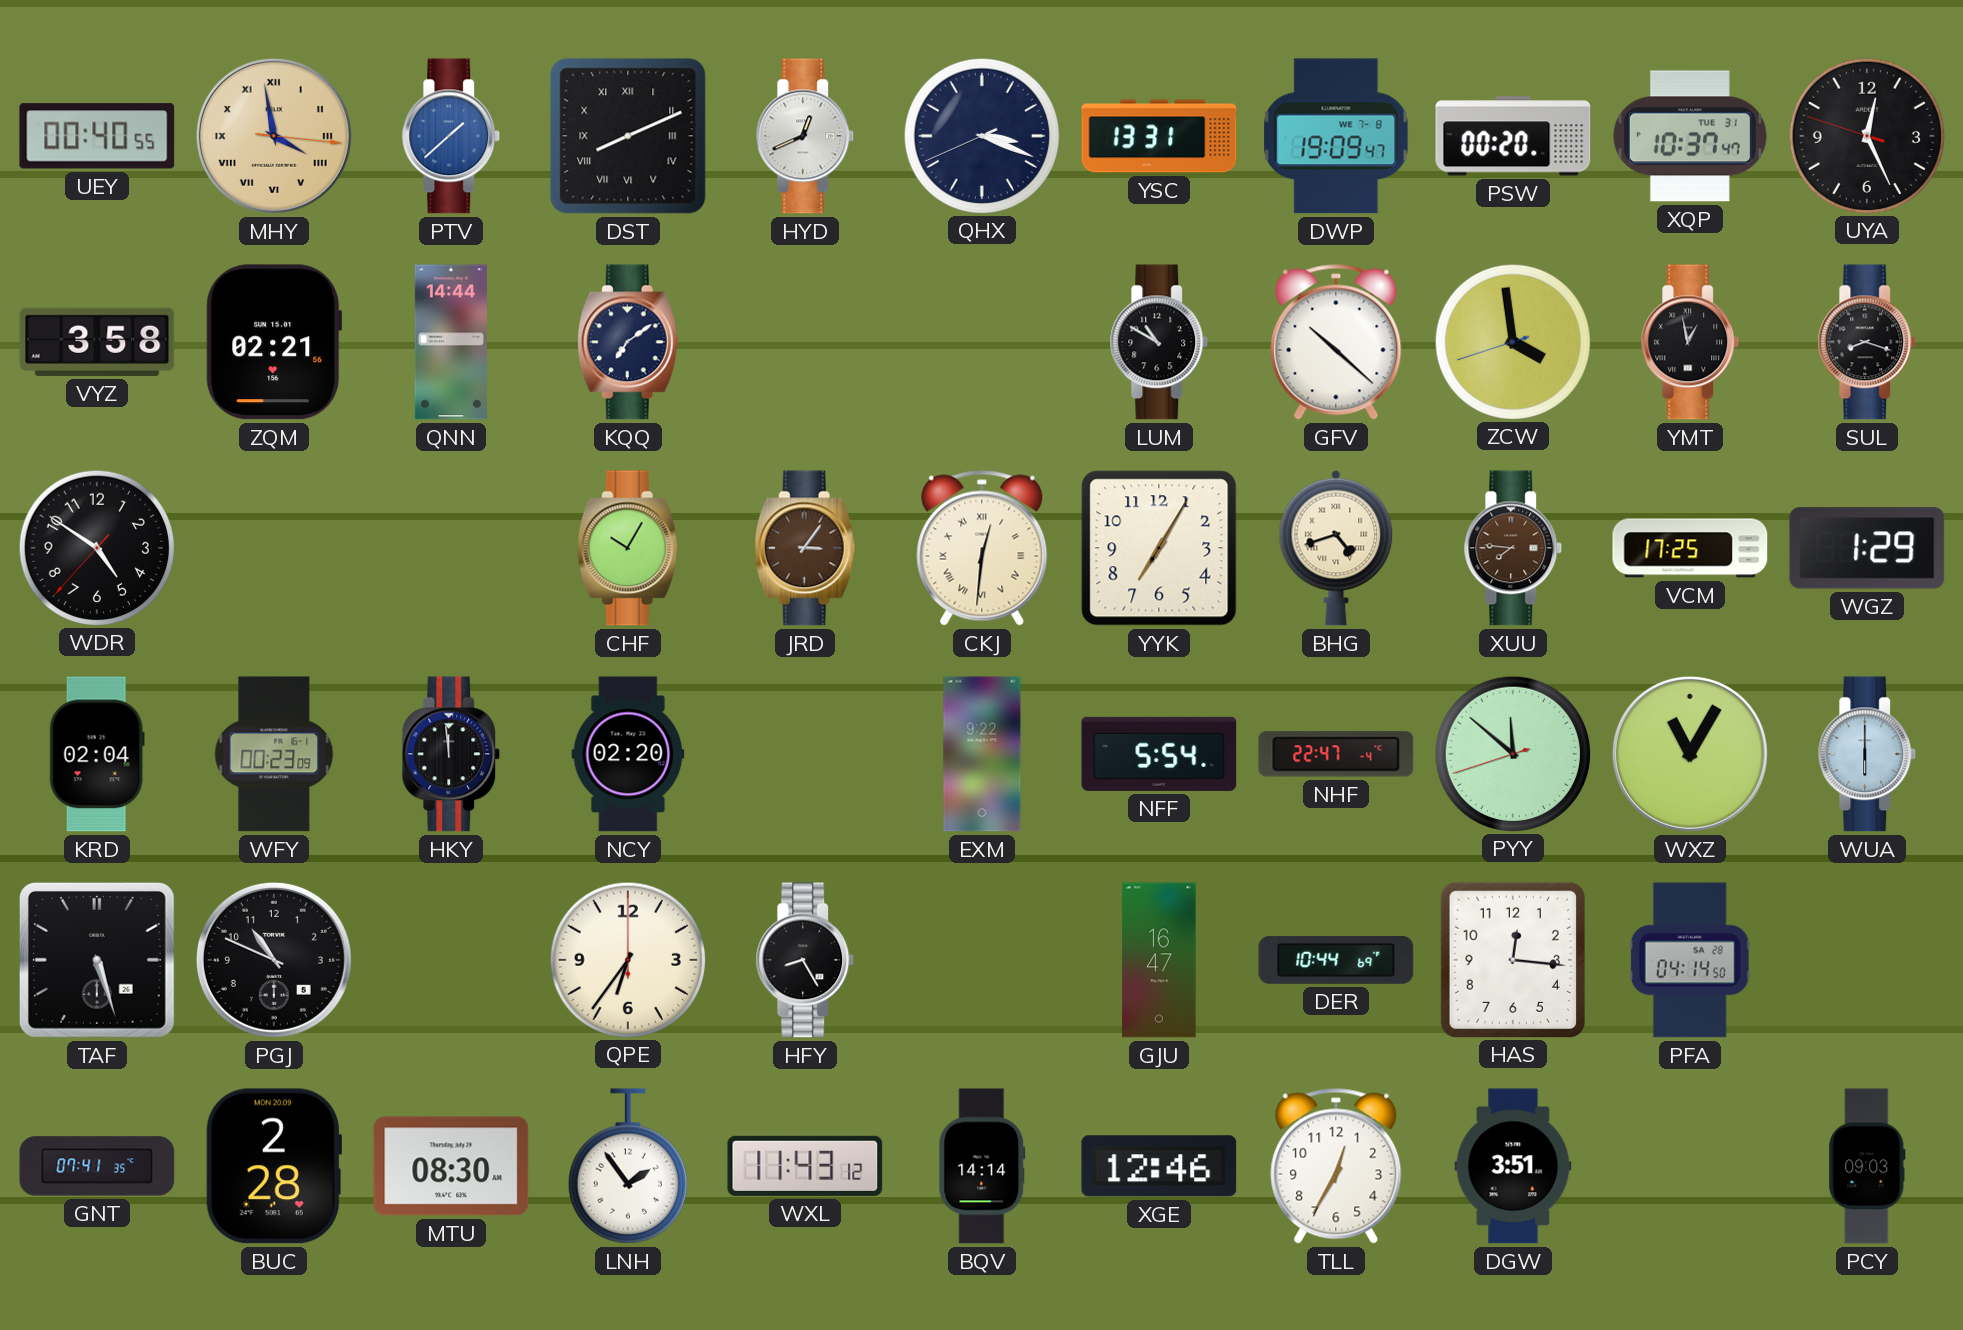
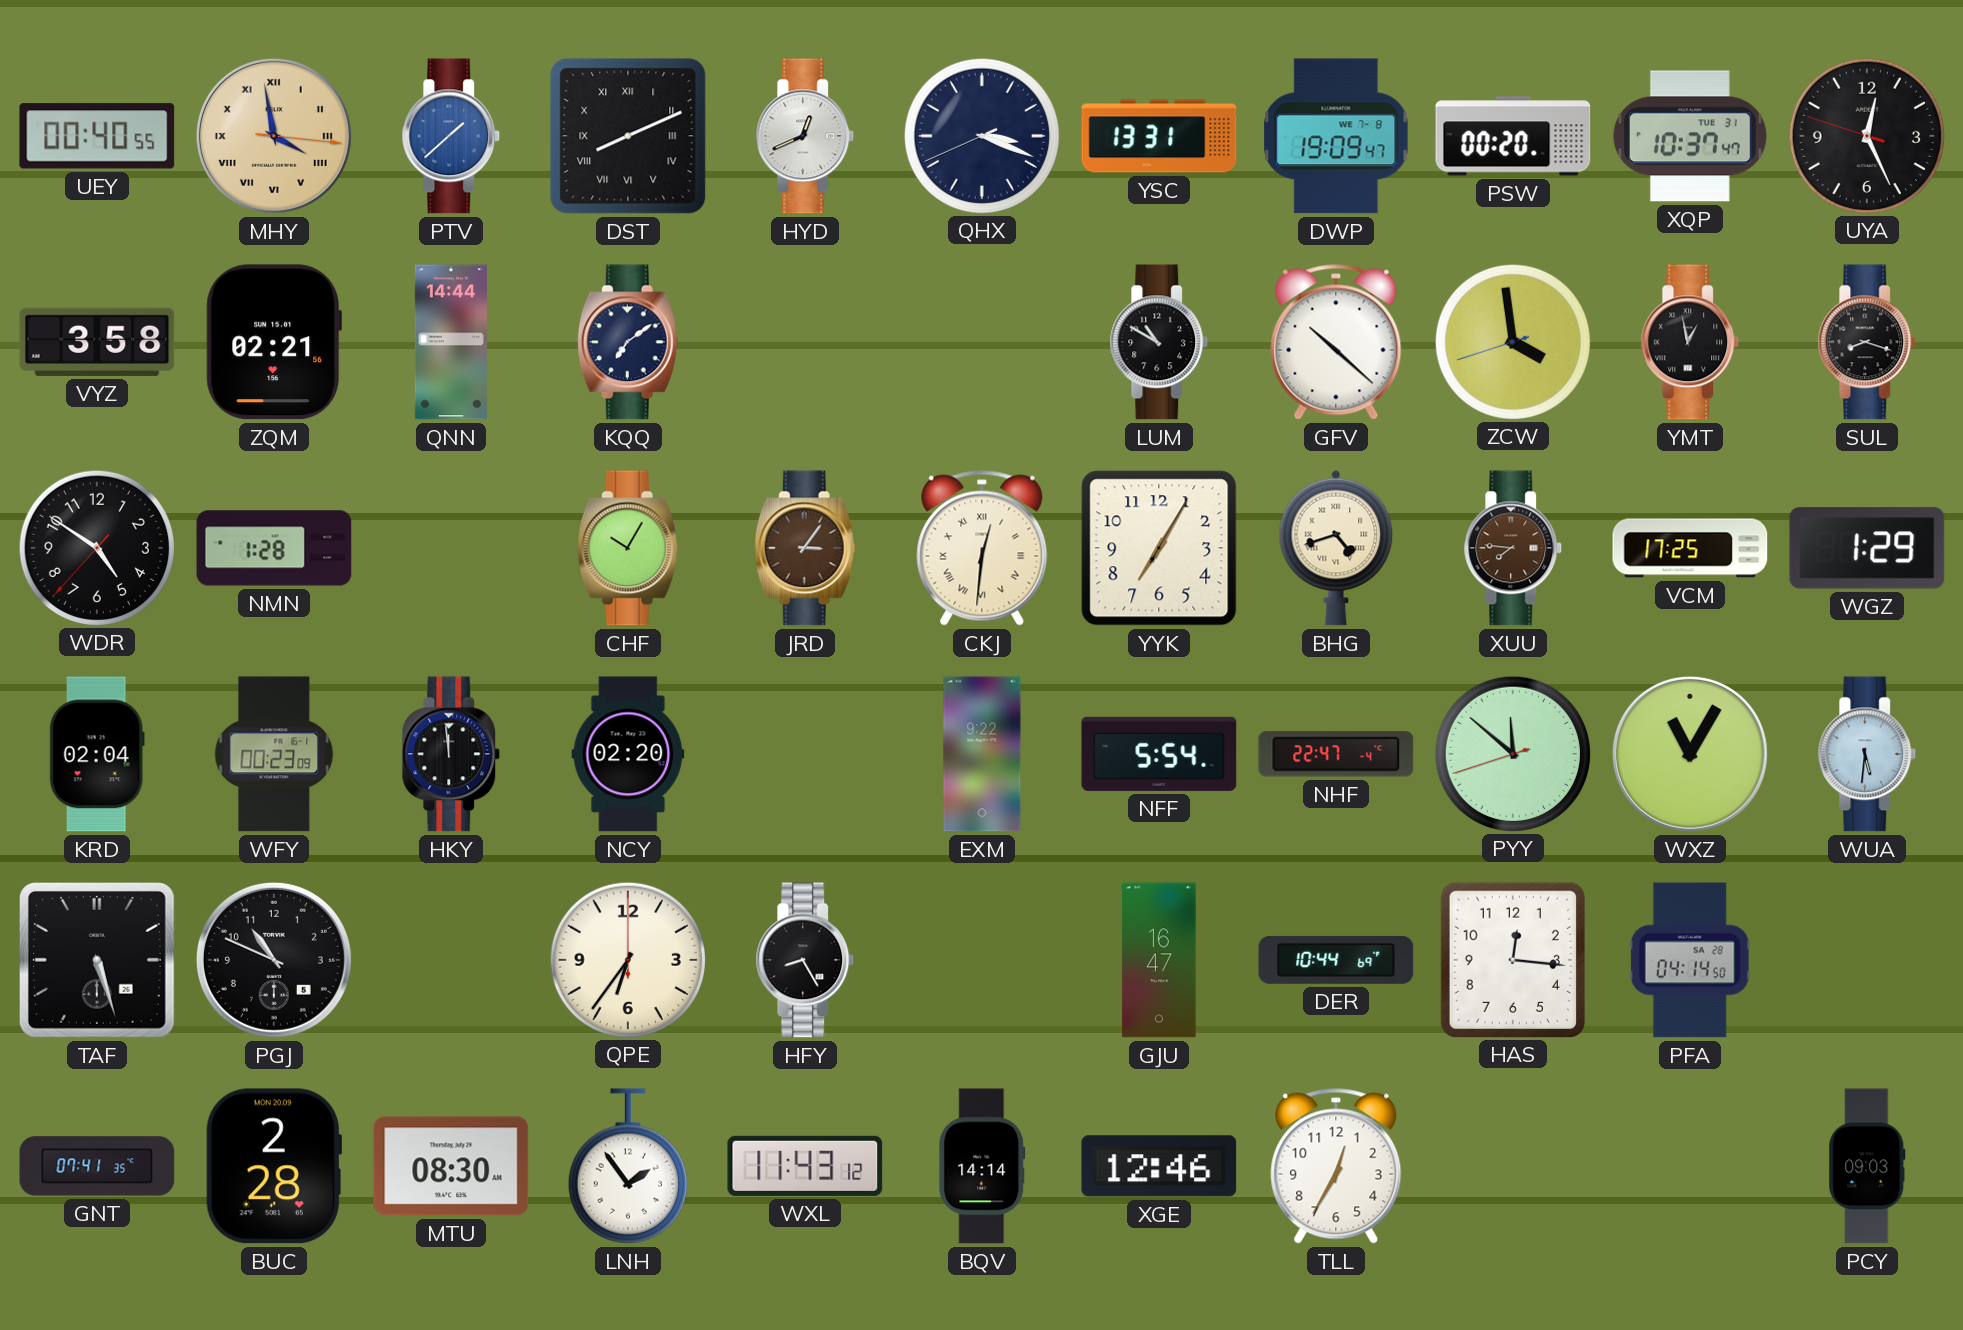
NMN: none -> 1:28
WUA: 6:00 -> 5:31
DGW: 3:51 -> none
